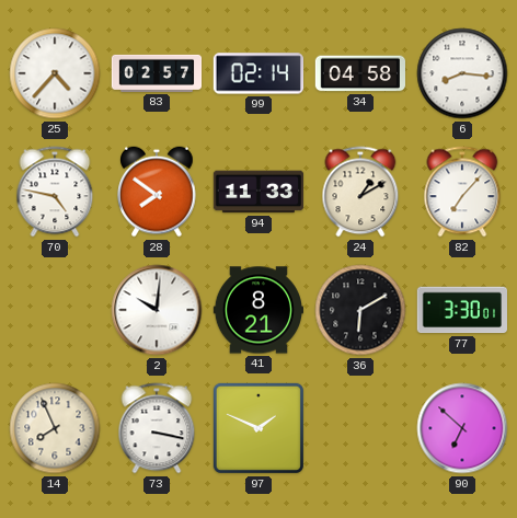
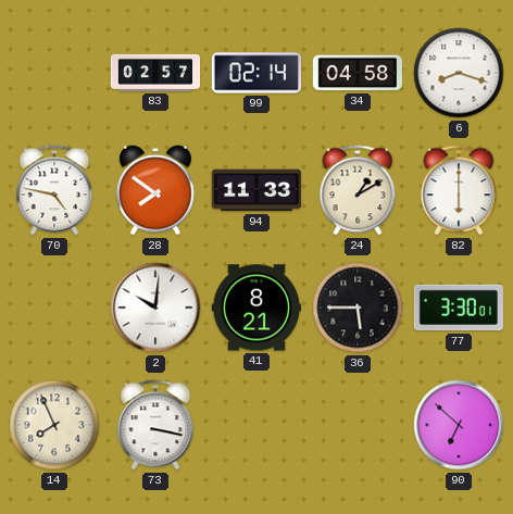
25: 4:37 -> none
6: 8:16 -> 8:18
82: 7:07 -> 6:00
36: 6:10 -> 5:45
97: 1:49 -> none
